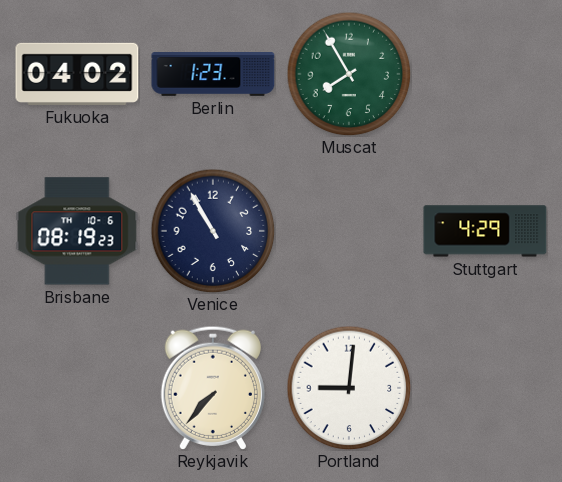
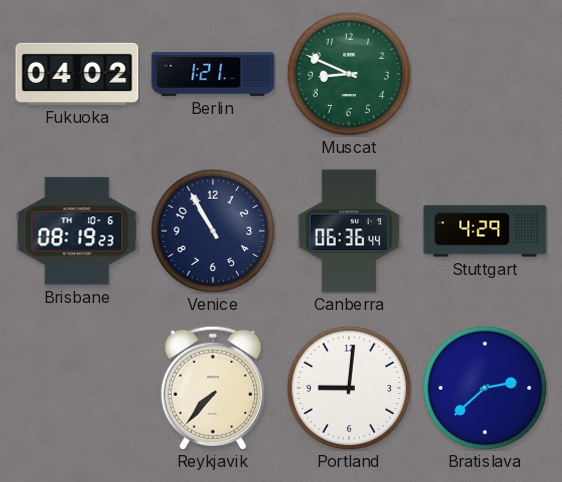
Berlin: 1:23 -> 1:21
Muscat: 7:55 -> 8:49
Canberra: none -> 06:36
Bratislava: none -> 2:38
